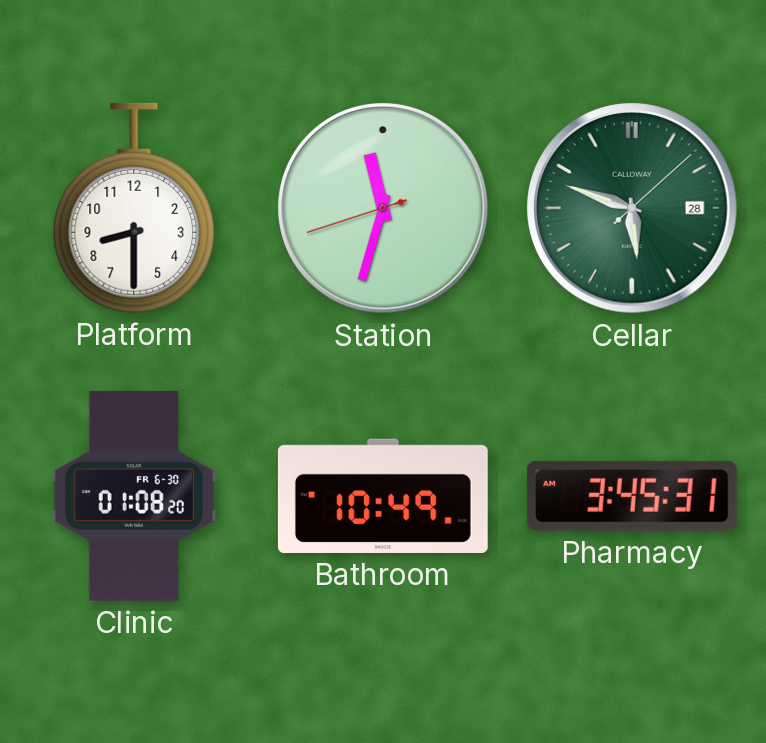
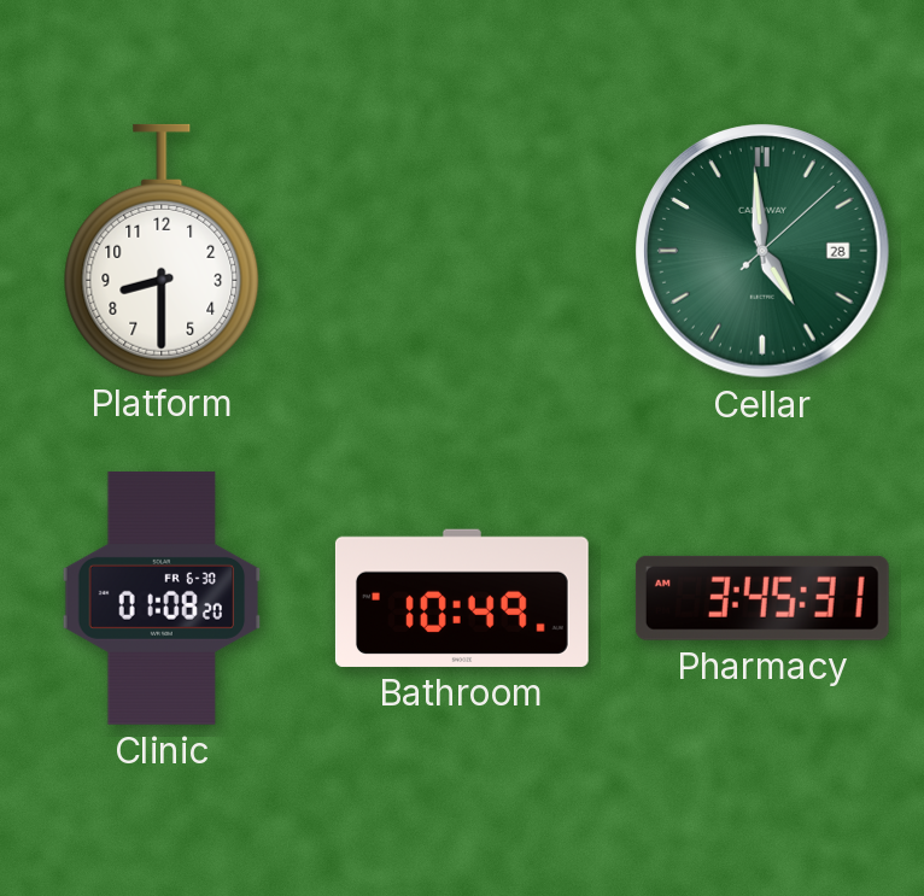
Station: 11:32 -> none
Cellar: 5:48 -> 4:59
